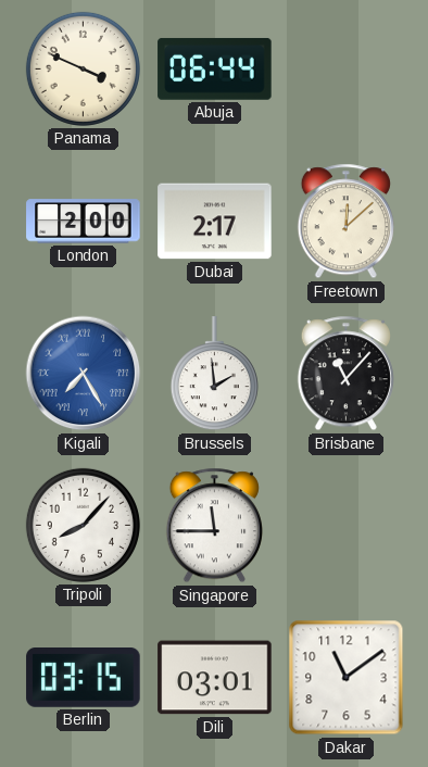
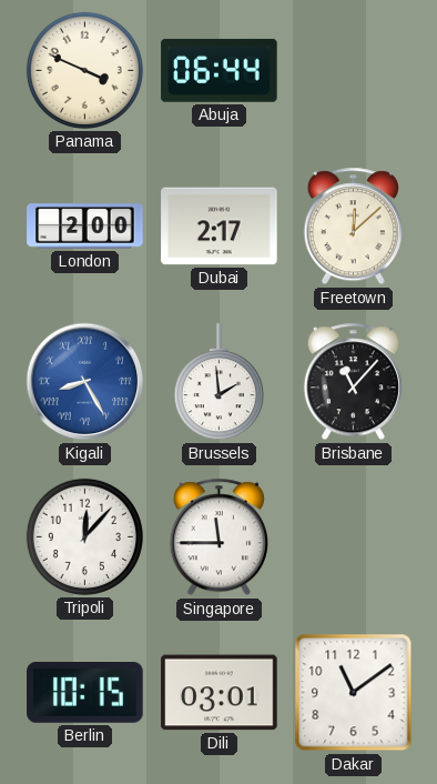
Kigali: 7:25 -> 8:25
Tripoli: 8:07 -> 12:07
Berlin: 03:15 -> 10:15
